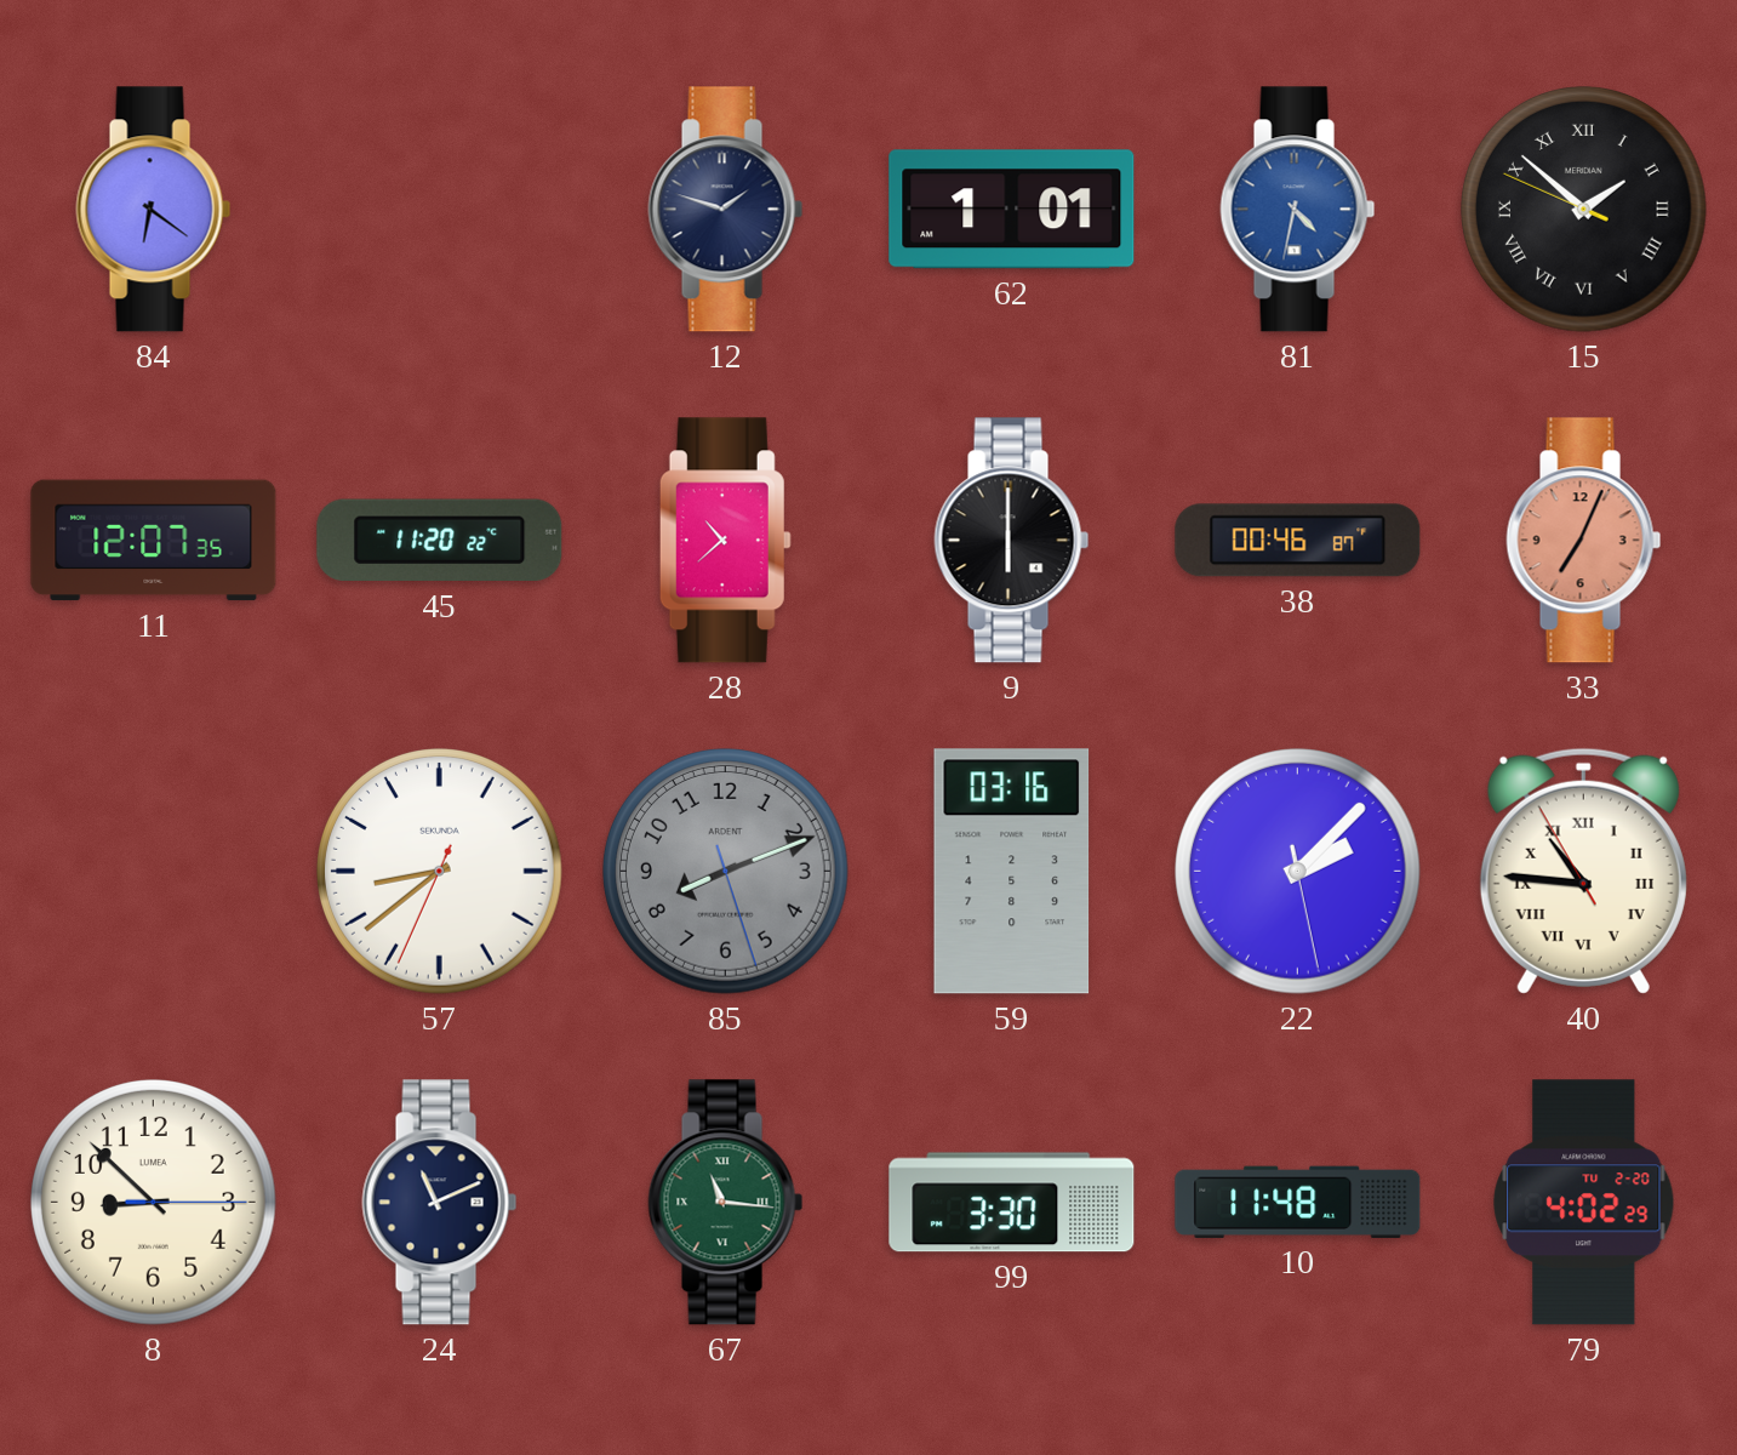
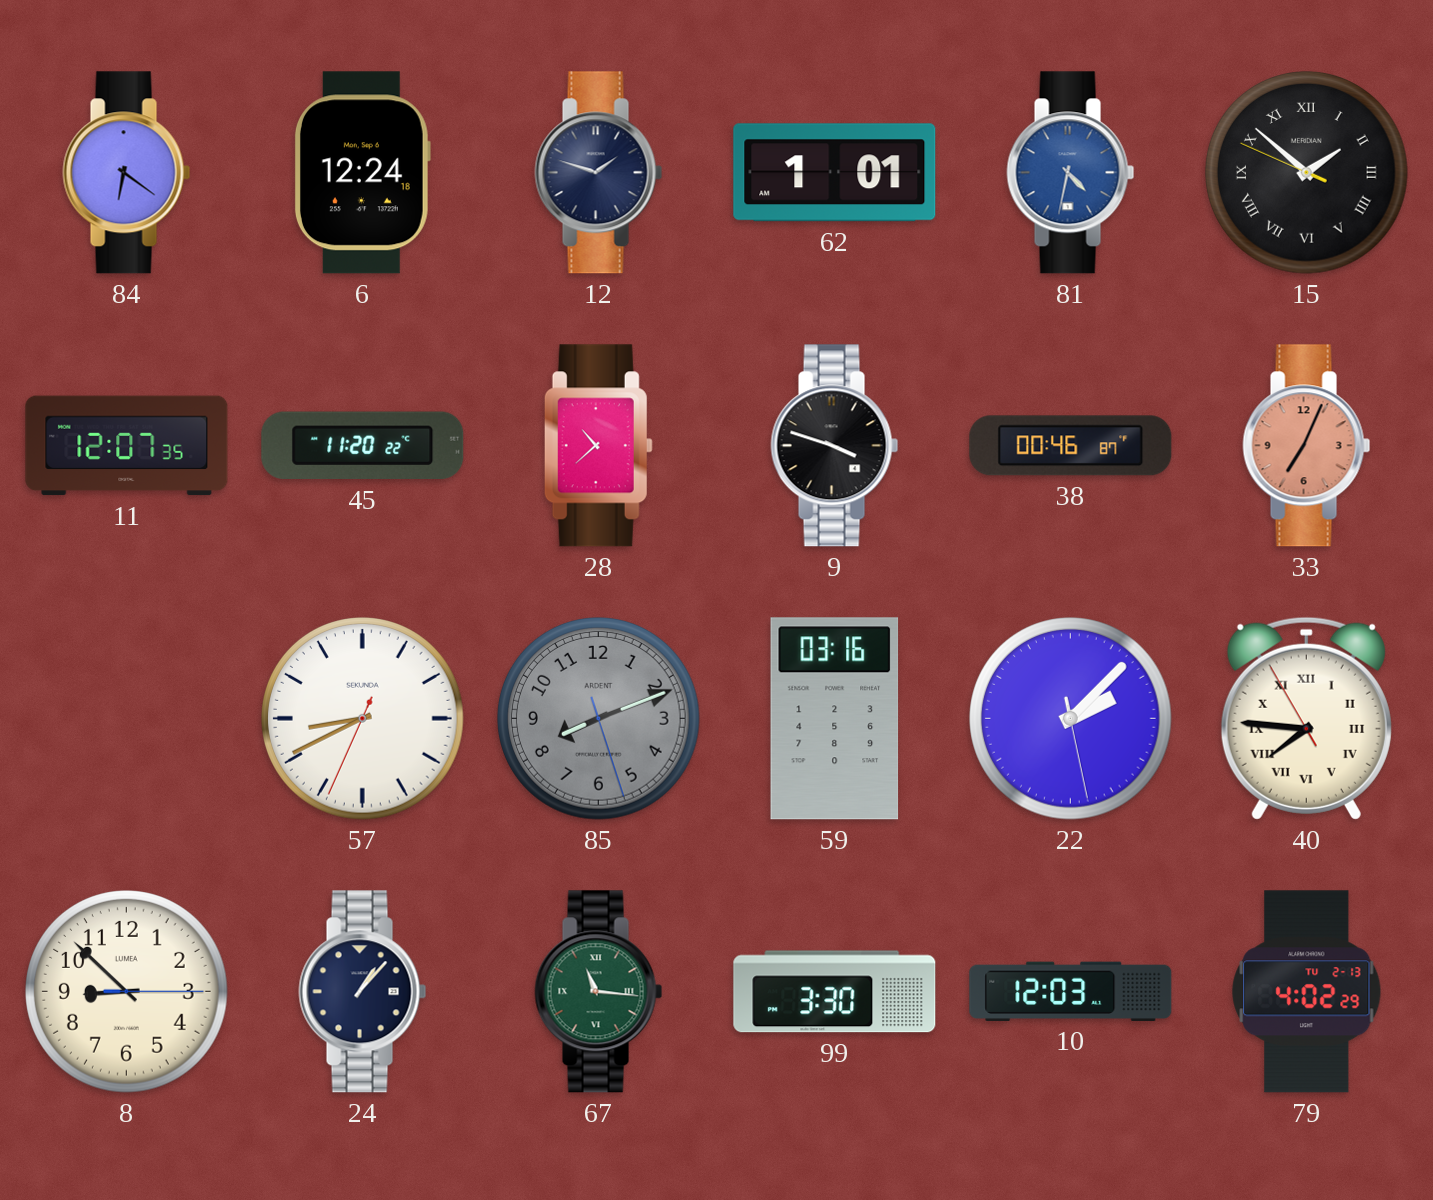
6: none -> 12:24
9: 6:00 -> 3:48
57: 8:38 -> 8:40
40: 10:45 -> 7:45
24: 11:11 -> 1:07
10: 11:48 -> 12:03
79 date: TU 2-20 -> TU 2-13
